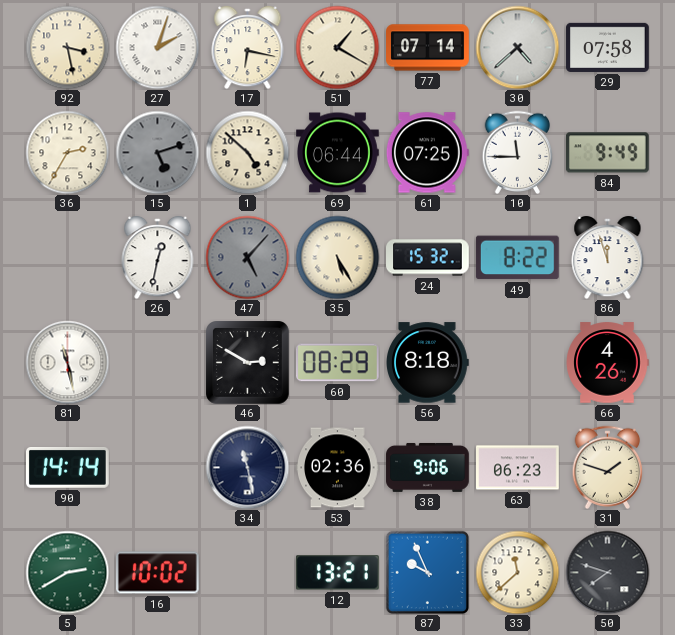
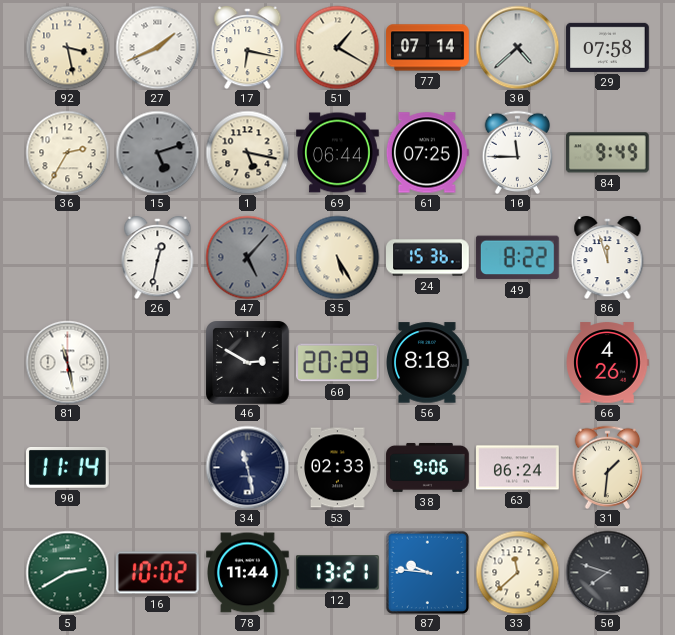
27: 2:03 -> 1:41
1: 4:52 -> 5:17
24: 15:32 -> 15:36
60: 08:29 -> 20:29
90: 14:14 -> 11:14
53: 02:36 -> 02:33
63: 06:23 -> 06:24
31: 1:48 -> 1:31
78: none -> 11:44
87: 9:56 -> 9:46
